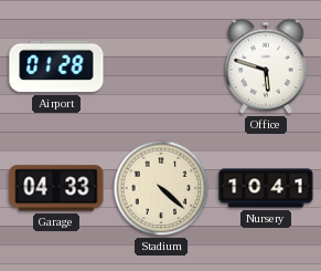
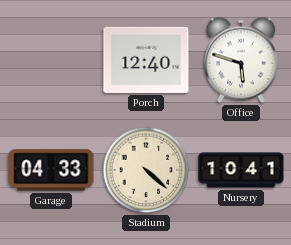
Airport: 01:28 -> none
Porch: none -> 12:40
